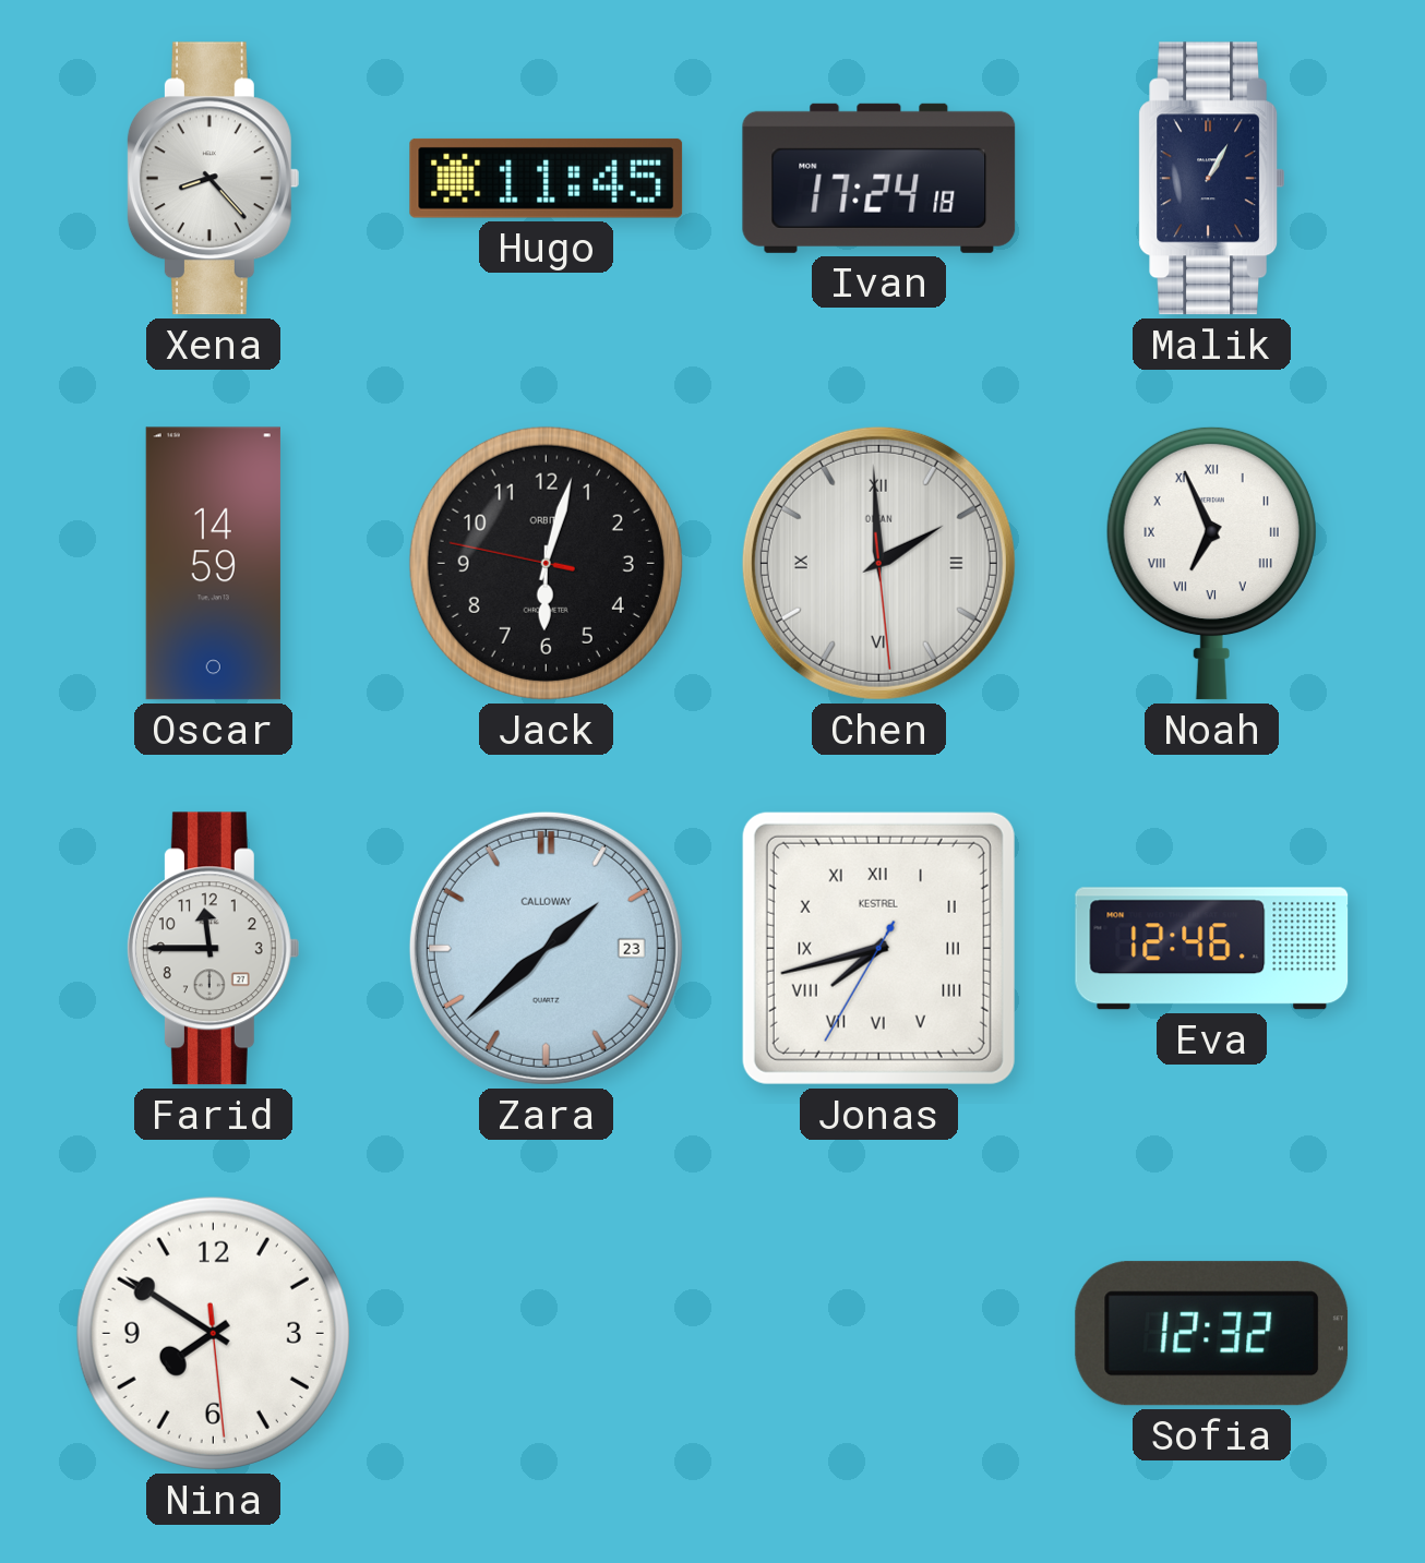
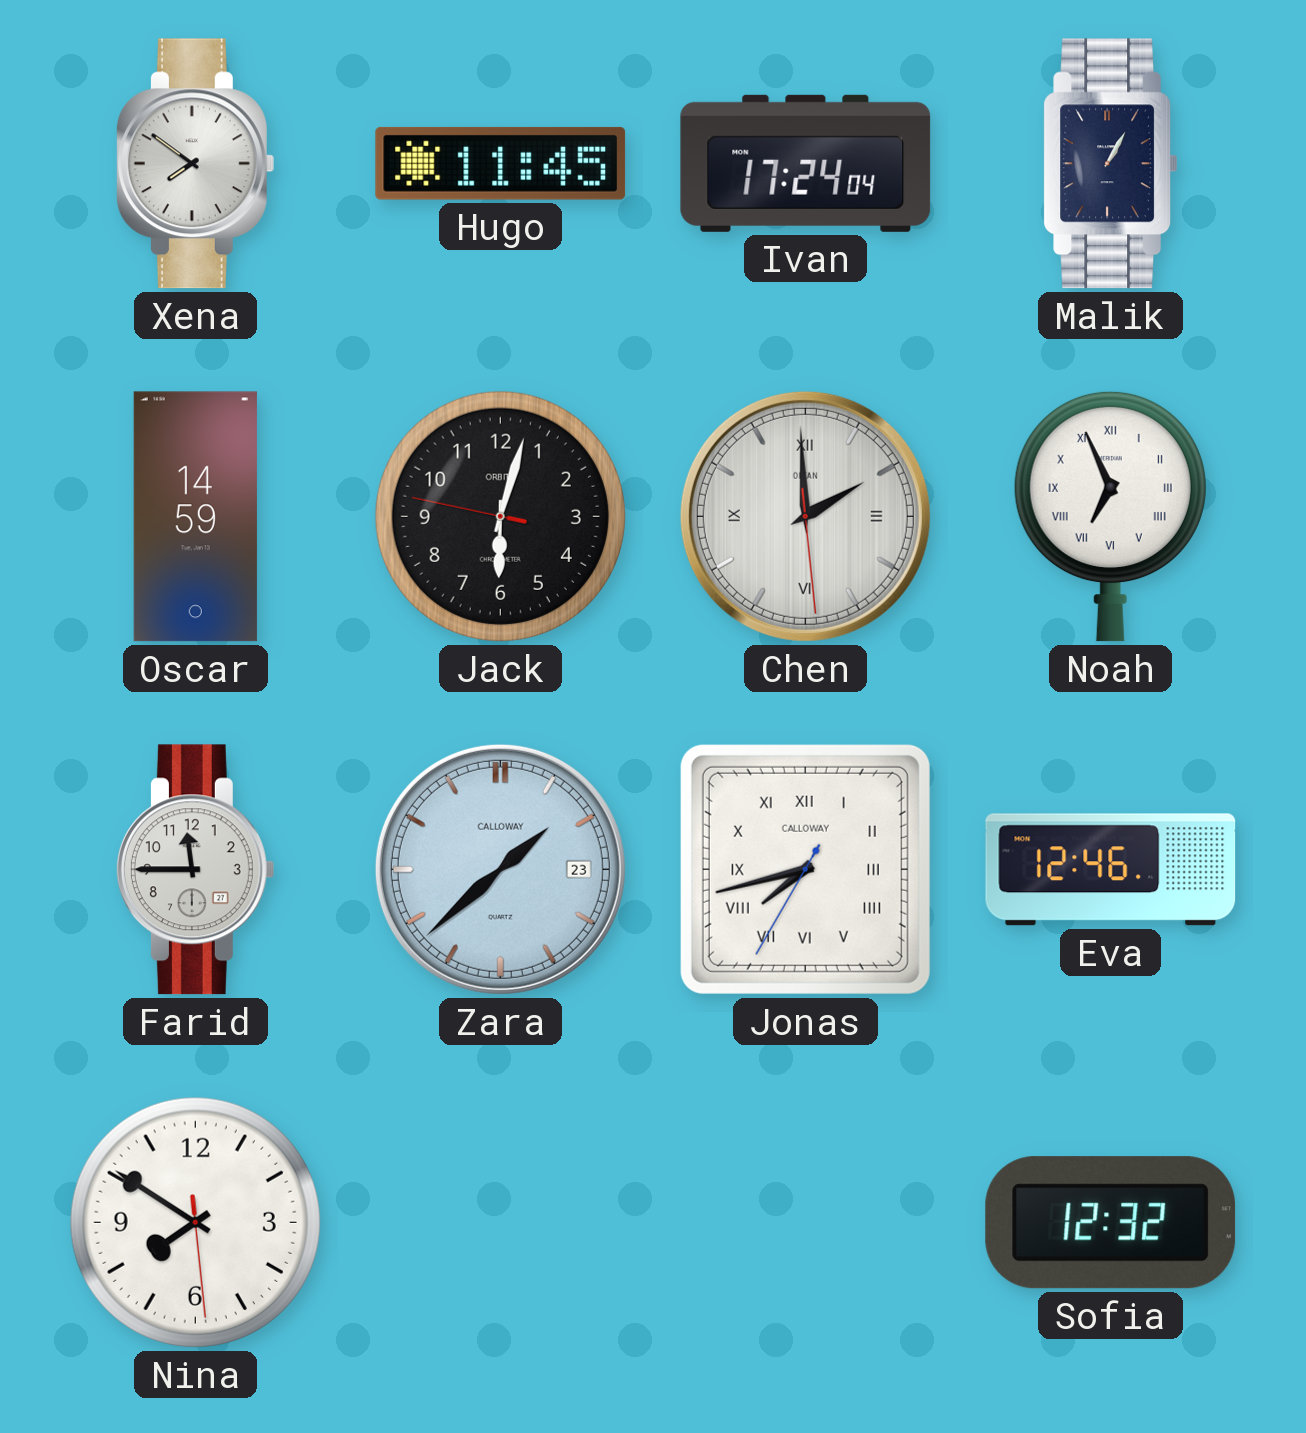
Xena: 8:23 -> 7:51
Ivan: 17:24:18 -> 17:24:04
Jonas brand: KESTREL -> CALLOWAY
